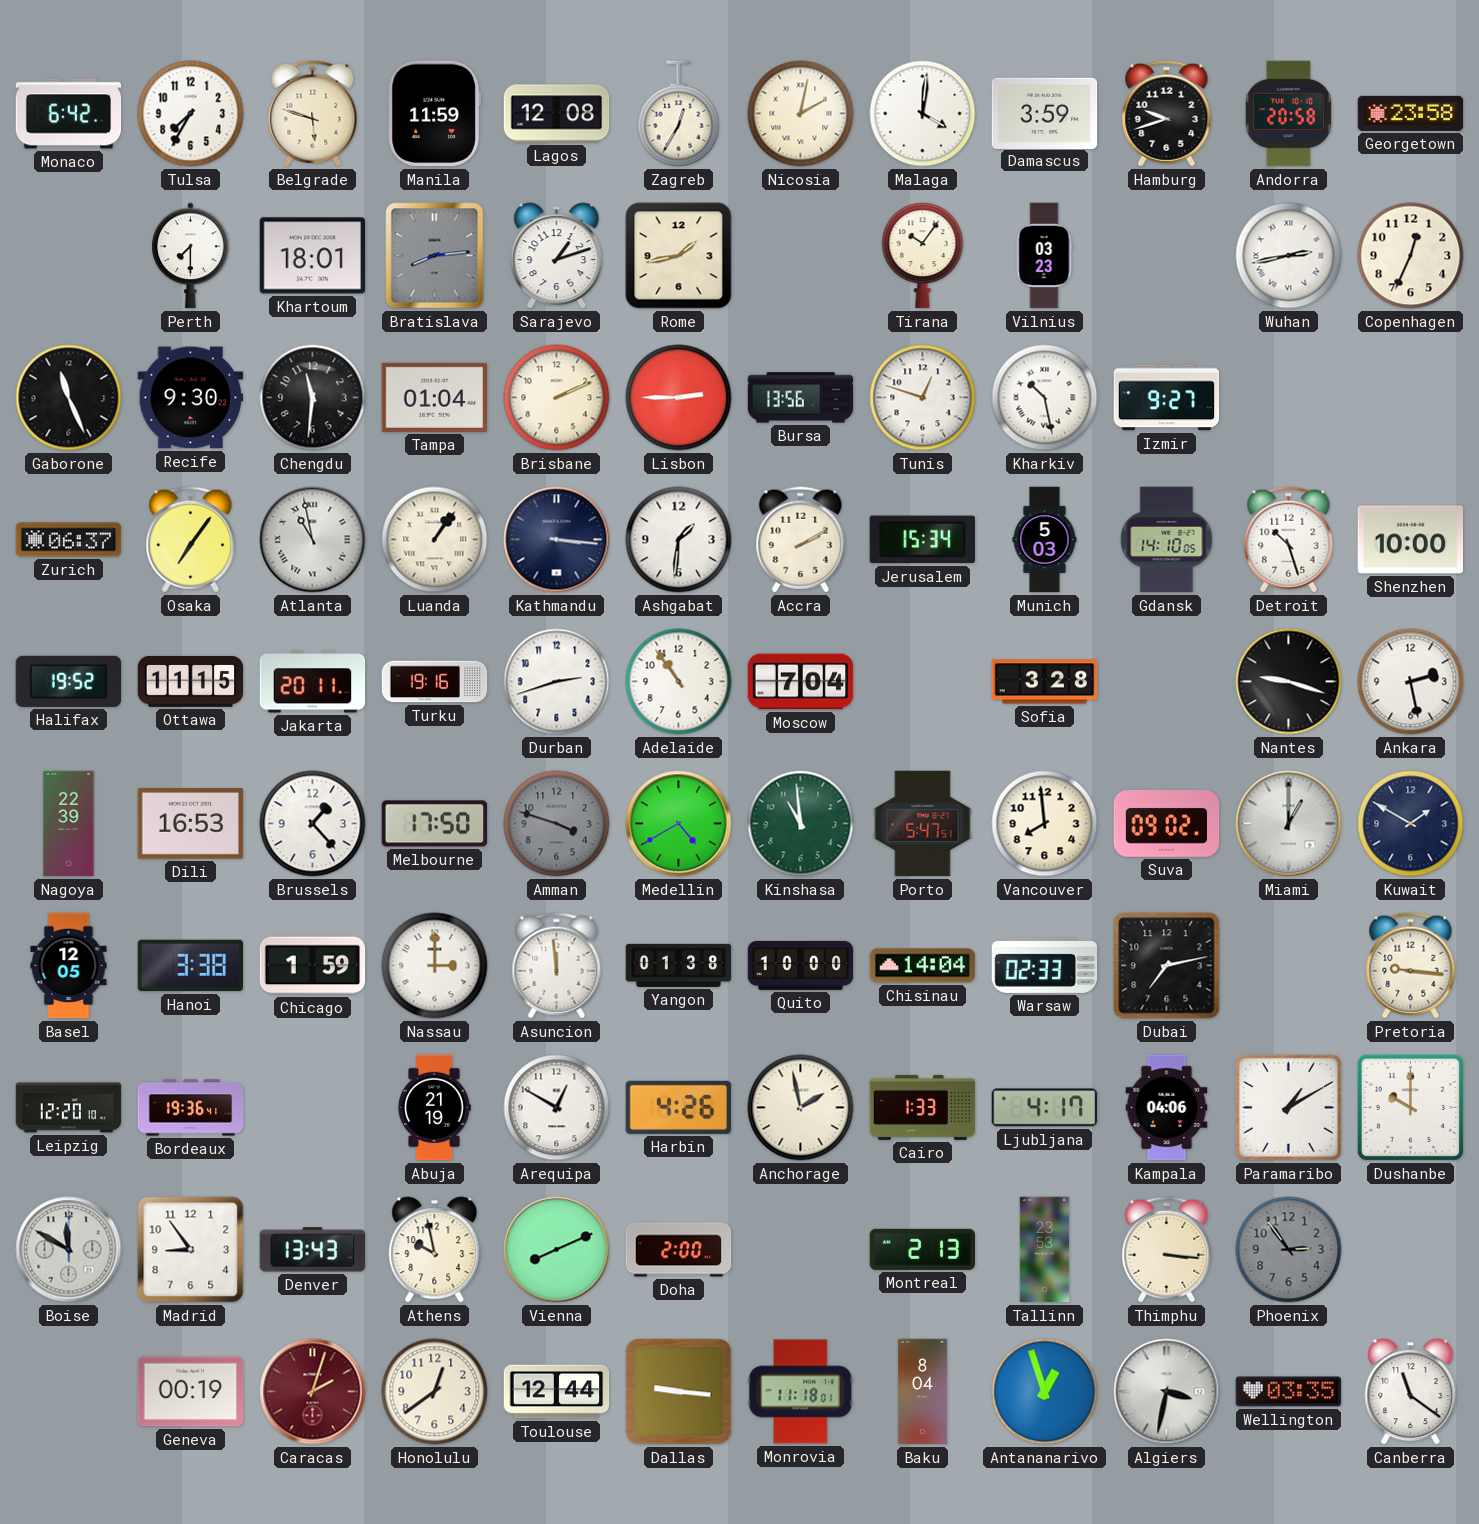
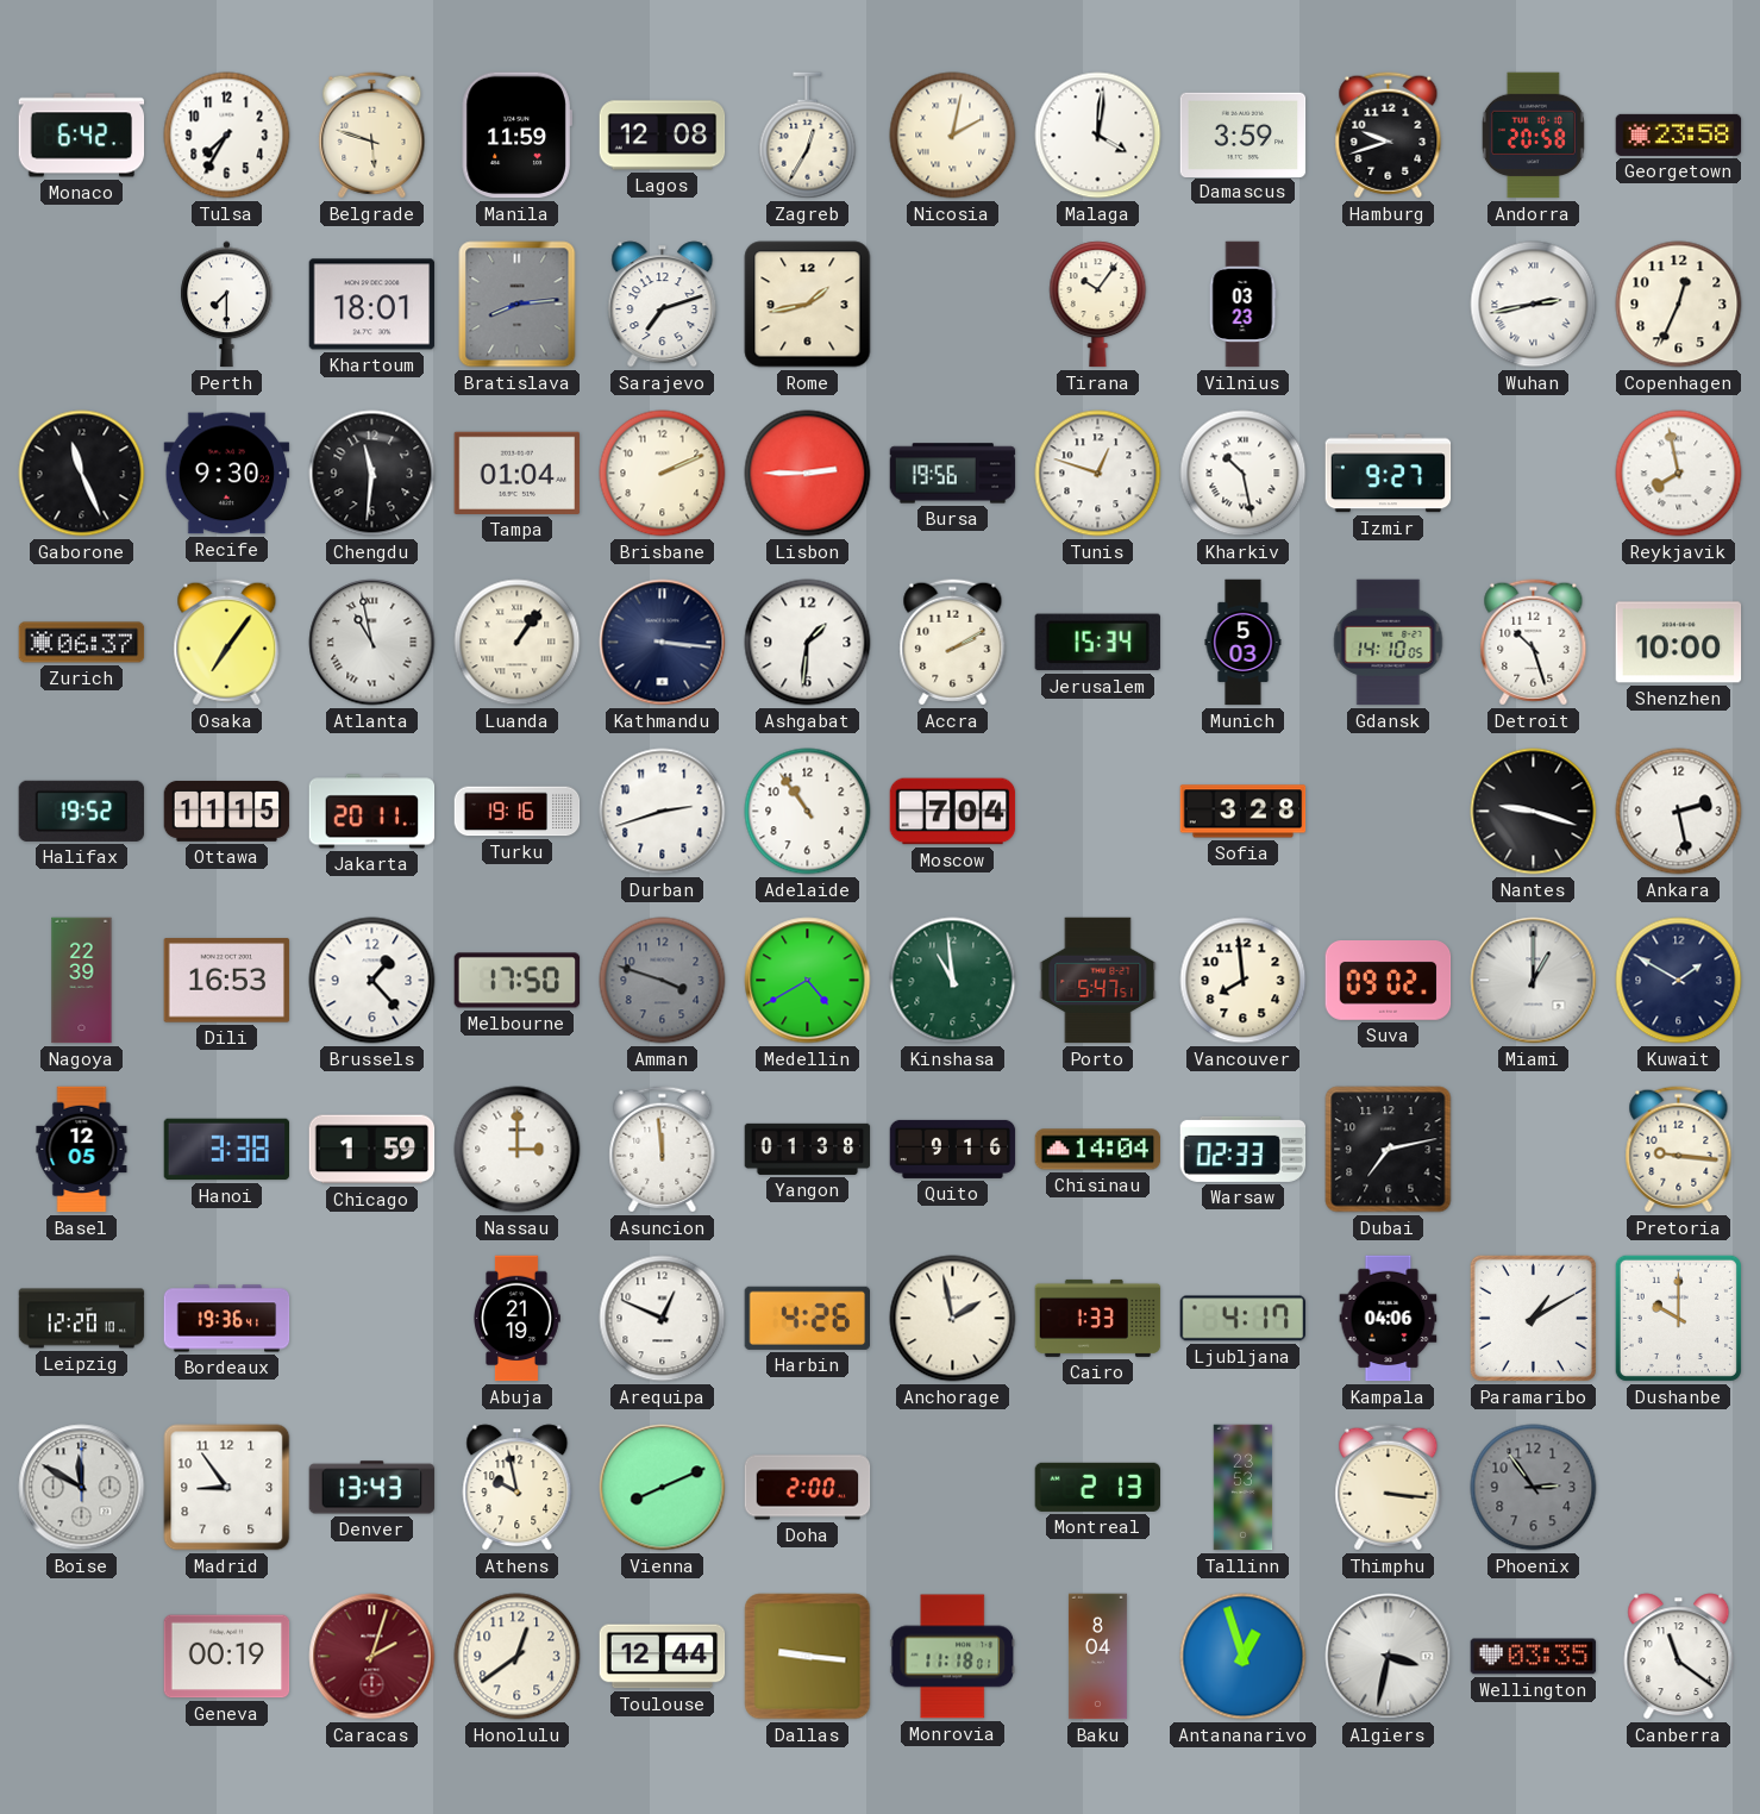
Sarajevo: 1:12 -> 7:12
Bursa: 13:56 -> 19:56
Reykjavik: none -> 7:58
Quito: 10:00 -> 9:16
Arequipa: 12:50 -> 12:49
